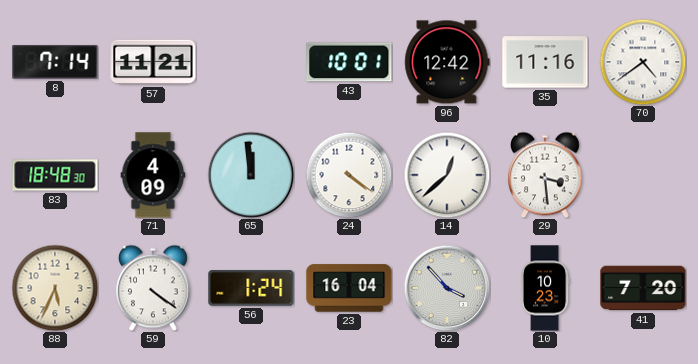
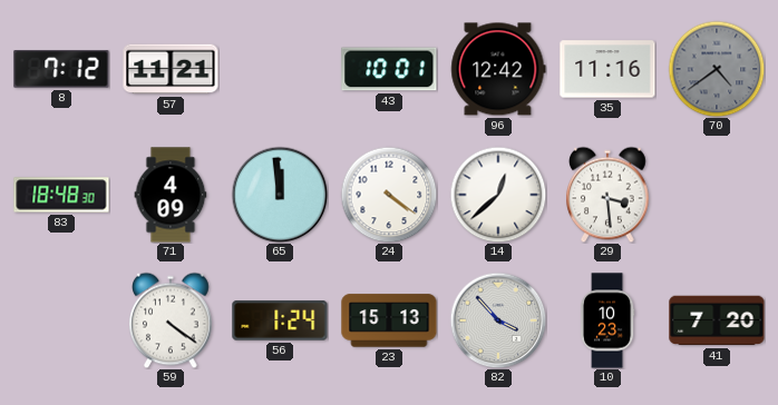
8: 7:14 -> 7:12
70 dial: white -> grey
88: 5:34 -> none
23: 16:04 -> 15:13
